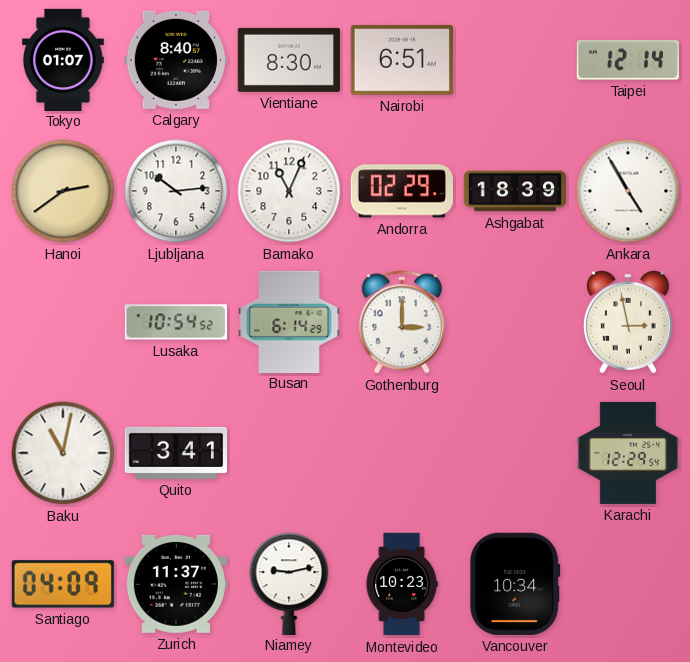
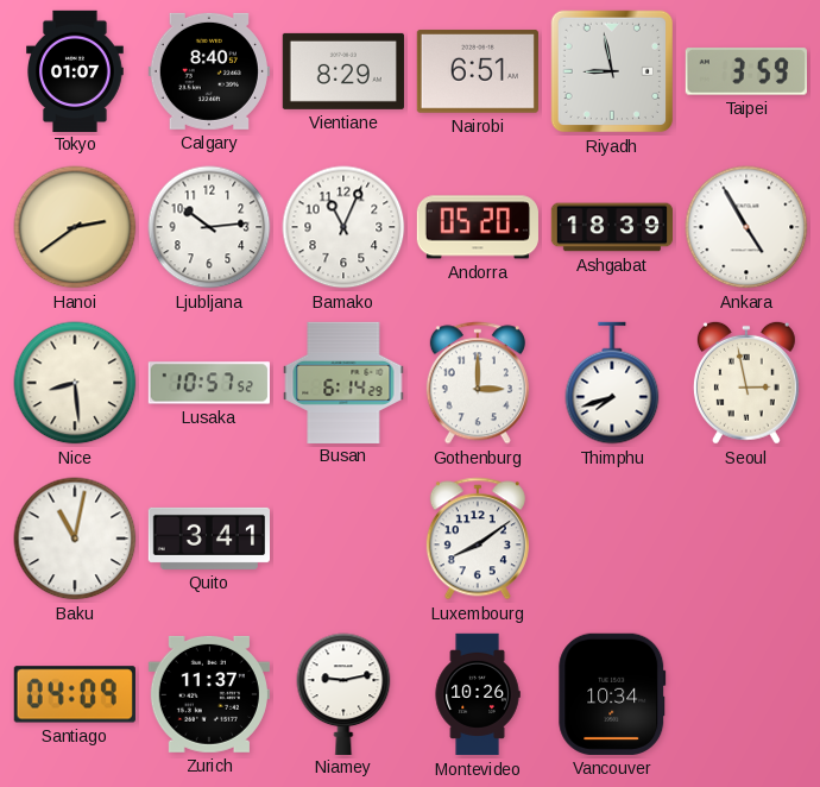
Vientiane: 8:30 -> 8:29
Riyadh: none -> 8:58
Taipei: 12:14 -> 3:59
Andorra: 02:29 -> 05:20
Nice: none -> 8:29
Lusaka: 10:54 -> 10:57
Thimphu: none -> 7:42
Luxembourg: none -> 8:09
Karachi: 12:29 -> none
Montevideo: 10:23 -> 10:26
